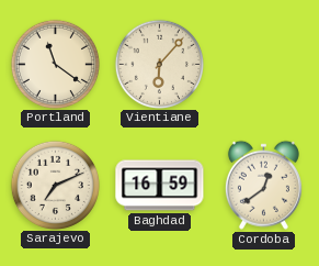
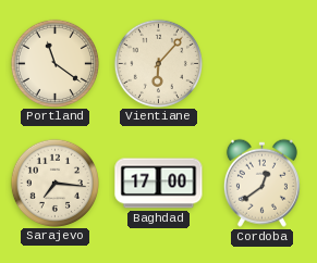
Sarajevo: 7:11 -> 7:16
Baghdad: 16:59 -> 17:00
